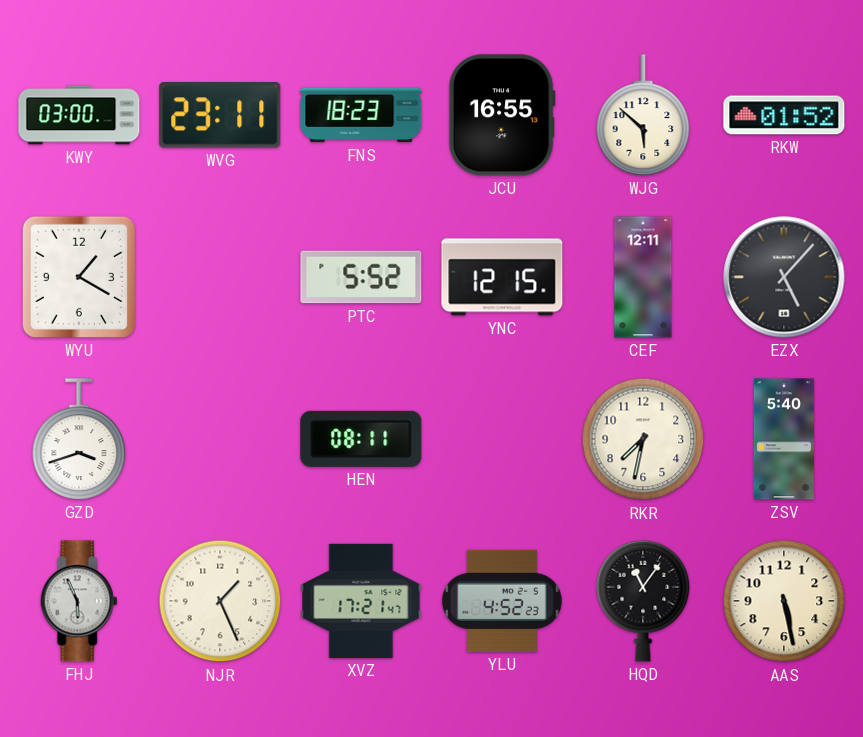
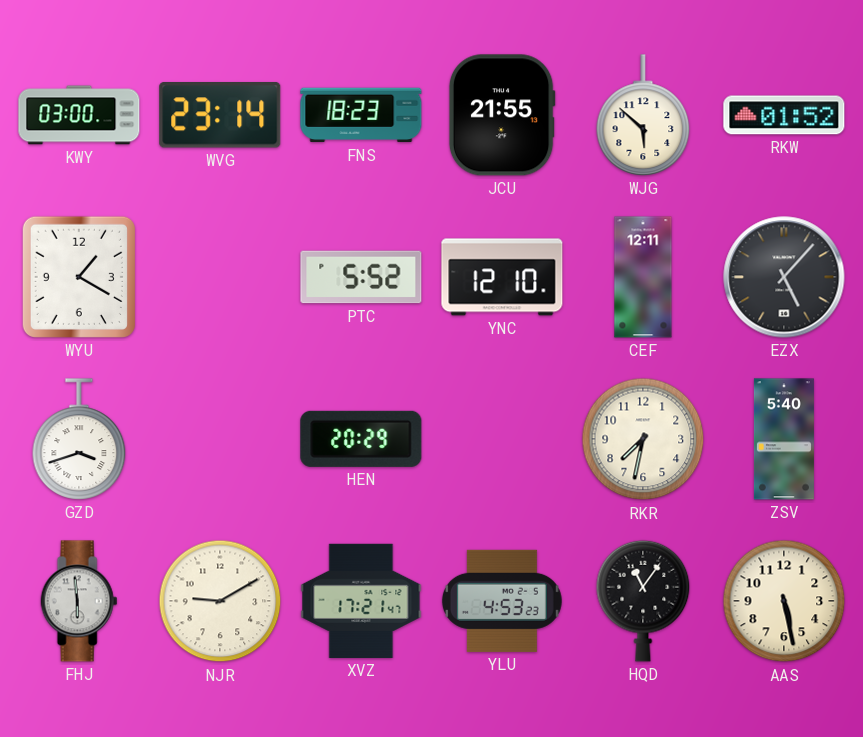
WVG: 23:11 -> 23:14
JCU: 16:55 -> 21:55
YNC: 12:15 -> 12:10
HEN: 08:11 -> 20:29
FHJ: 5:56 -> 5:59
NJR: 1:26 -> 9:10
YLU: 4:52 -> 4:53
